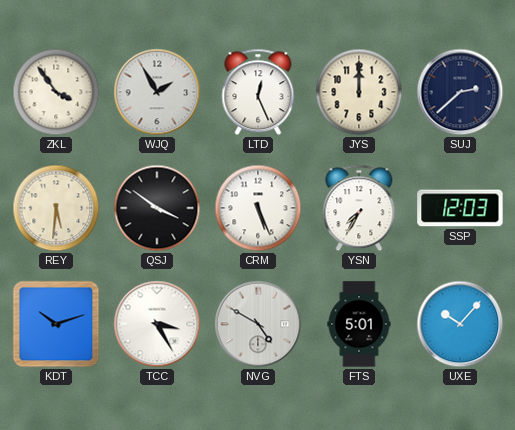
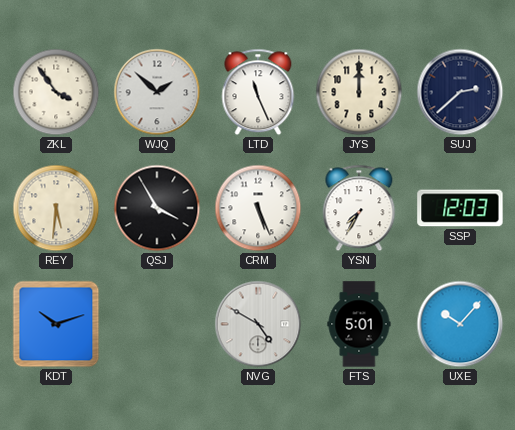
WJQ: 1:55 -> 1:52
LTD: 12:26 -> 11:26
QSJ: 3:51 -> 3:55
TCC: 3:25 -> none
